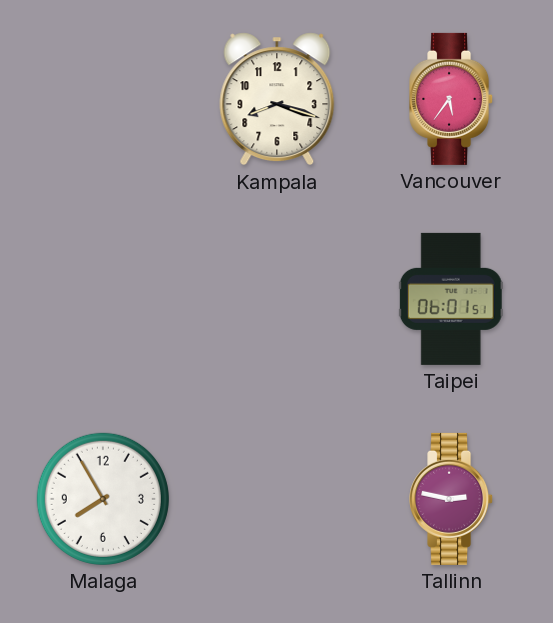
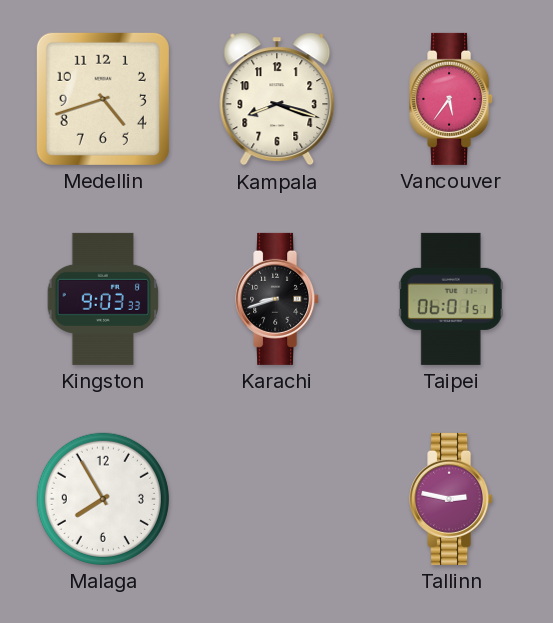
Medellin: none -> 4:42
Kingston: none -> 9:03
Karachi: none -> 8:42
